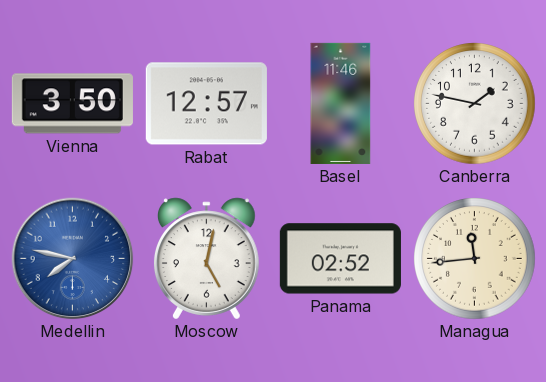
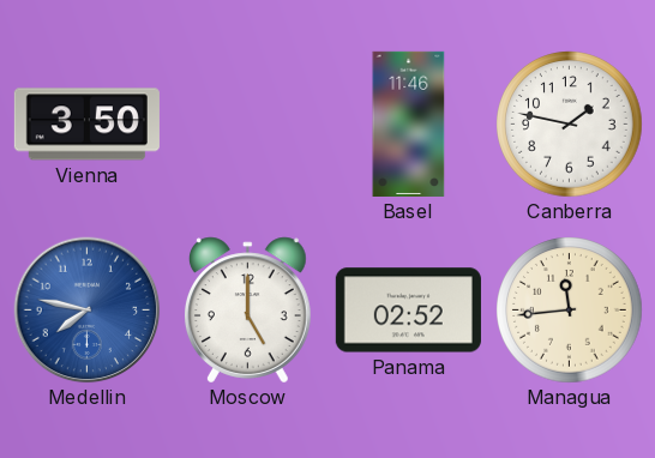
Rabat: 12:57 -> none
Moscow: 5:02 -> 5:00
